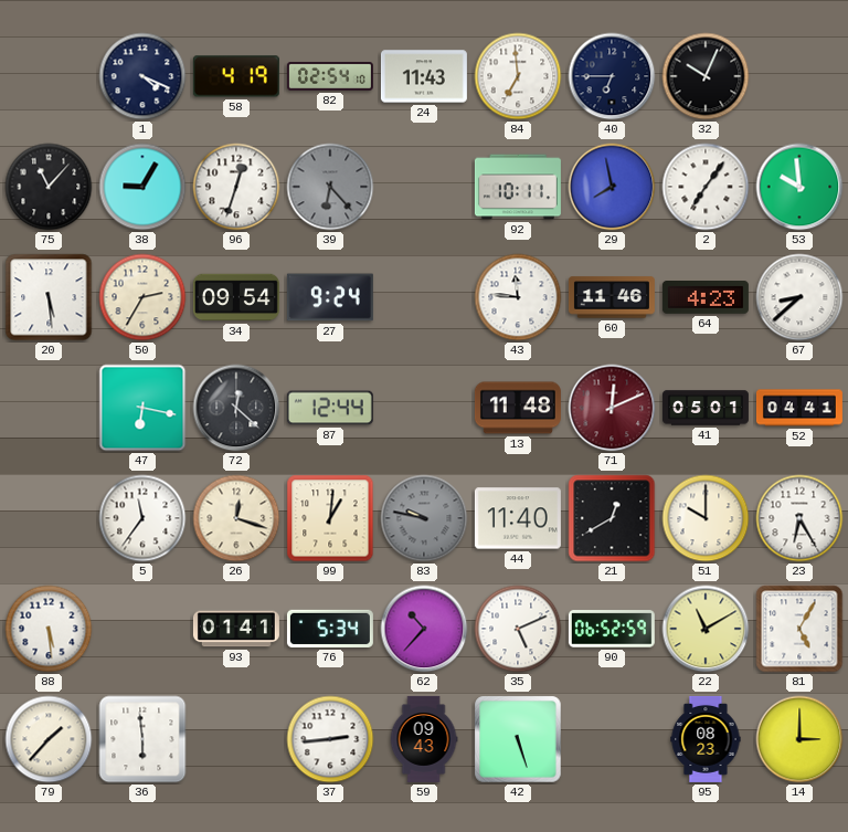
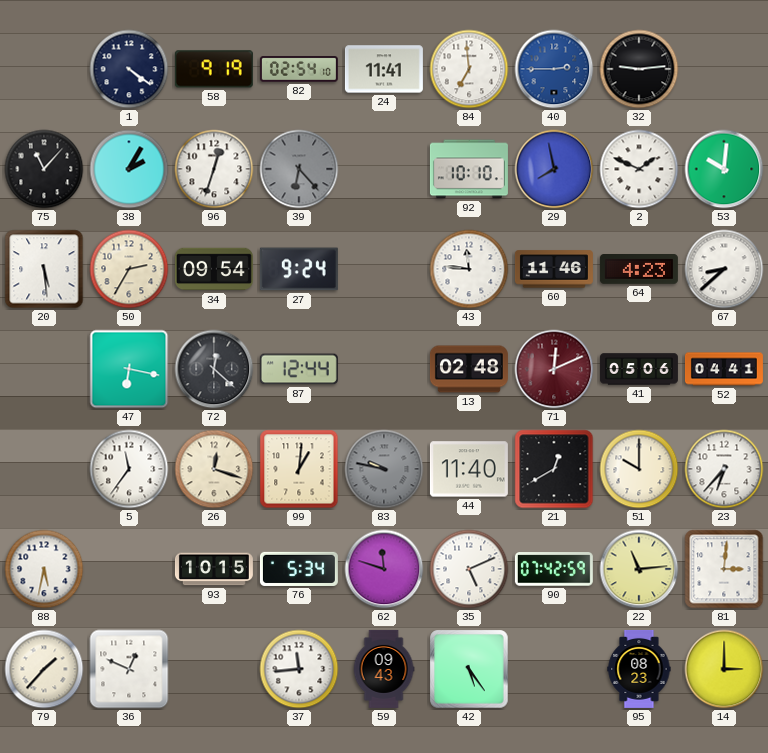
1: 4:19 -> 4:21
58: 4:19 -> 9:19
24: 11:43 -> 11:41
40: 6:45 -> 2:45
40 dial: navy -> blue
32: 10:04 -> 9:14
38: 9:05 -> 2:05
92: 10:11 -> 10:10
2: 7:06 -> 1:49
53: 9:59 -> 10:01
13: 11:48 -> 02:48
41: 05:01 -> 05:06
23: 6:25 -> 6:37
88: 5:29 -> 5:32
93: 01:41 -> 10:15
62: 10:37 -> 11:48
90: 06:52 -> 07:42
22: 11:10 -> 11:14
81: 5:05 -> 3:01
36: 5:59 -> 12:49
37: 2:44 -> 11:44
42: 5:27 -> 5:24
